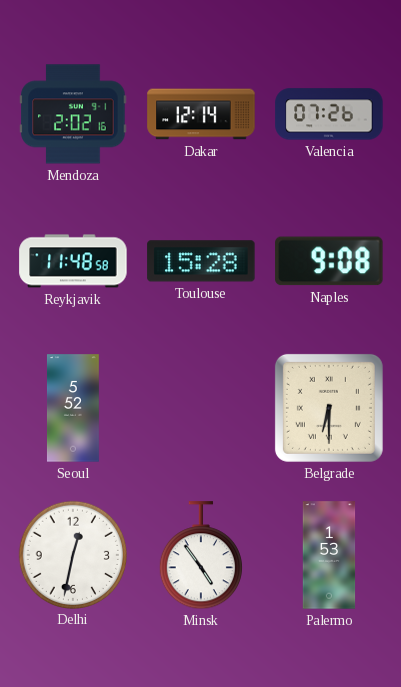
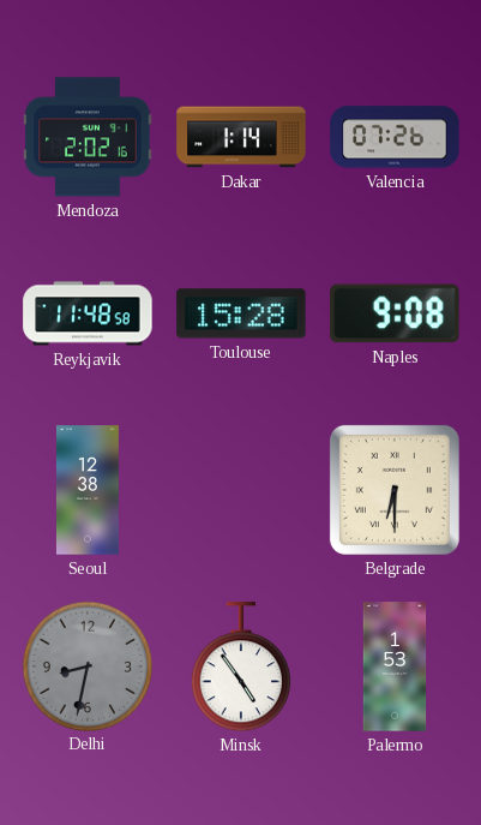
Dakar: 12:14 -> 1:14
Seoul: 5:52 -> 12:38
Delhi: 12:32 -> 8:32
Delhi dial: white -> grey
